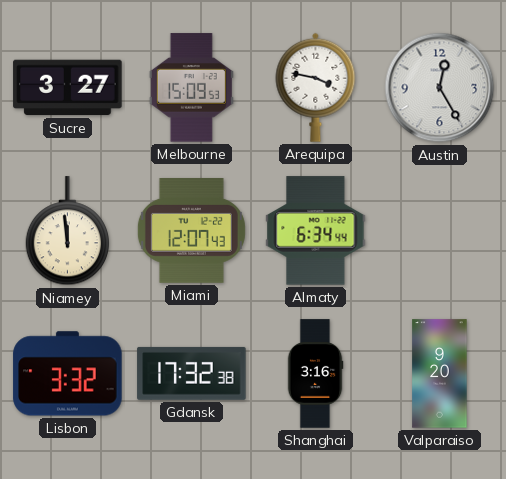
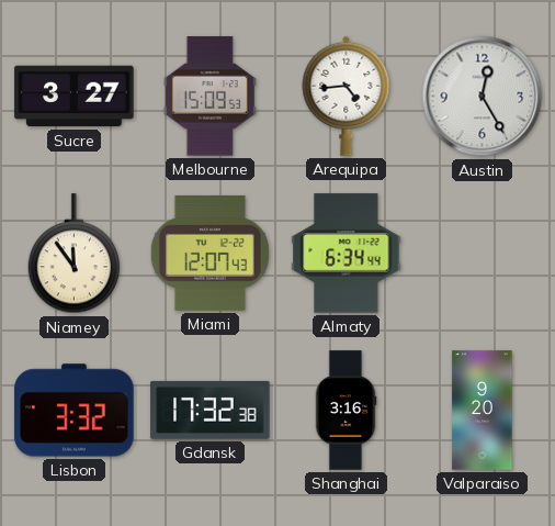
Arequipa: 3:47 -> 4:44
Niamey: 11:59 -> 11:54
